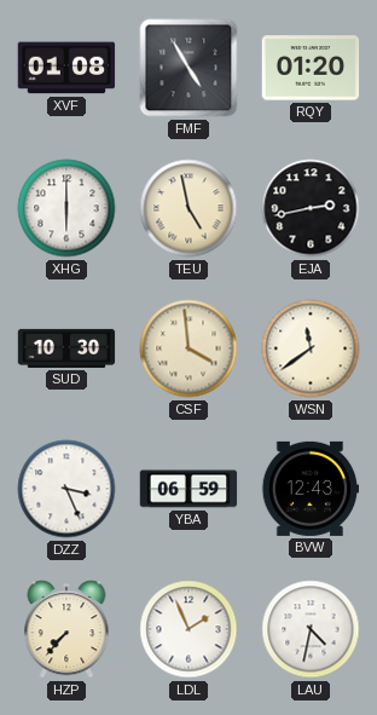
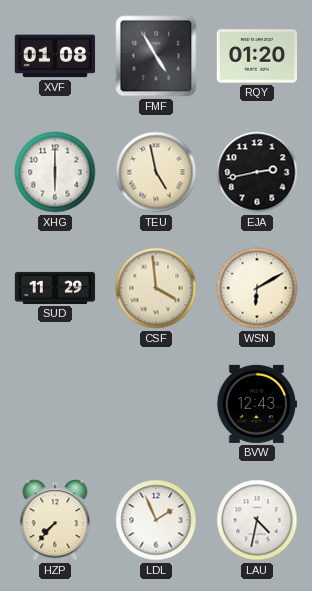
SUD: 10:30 -> 11:29
WSN: 11:39 -> 6:10
DZZ: 3:26 -> none
YBA: 06:59 -> none
